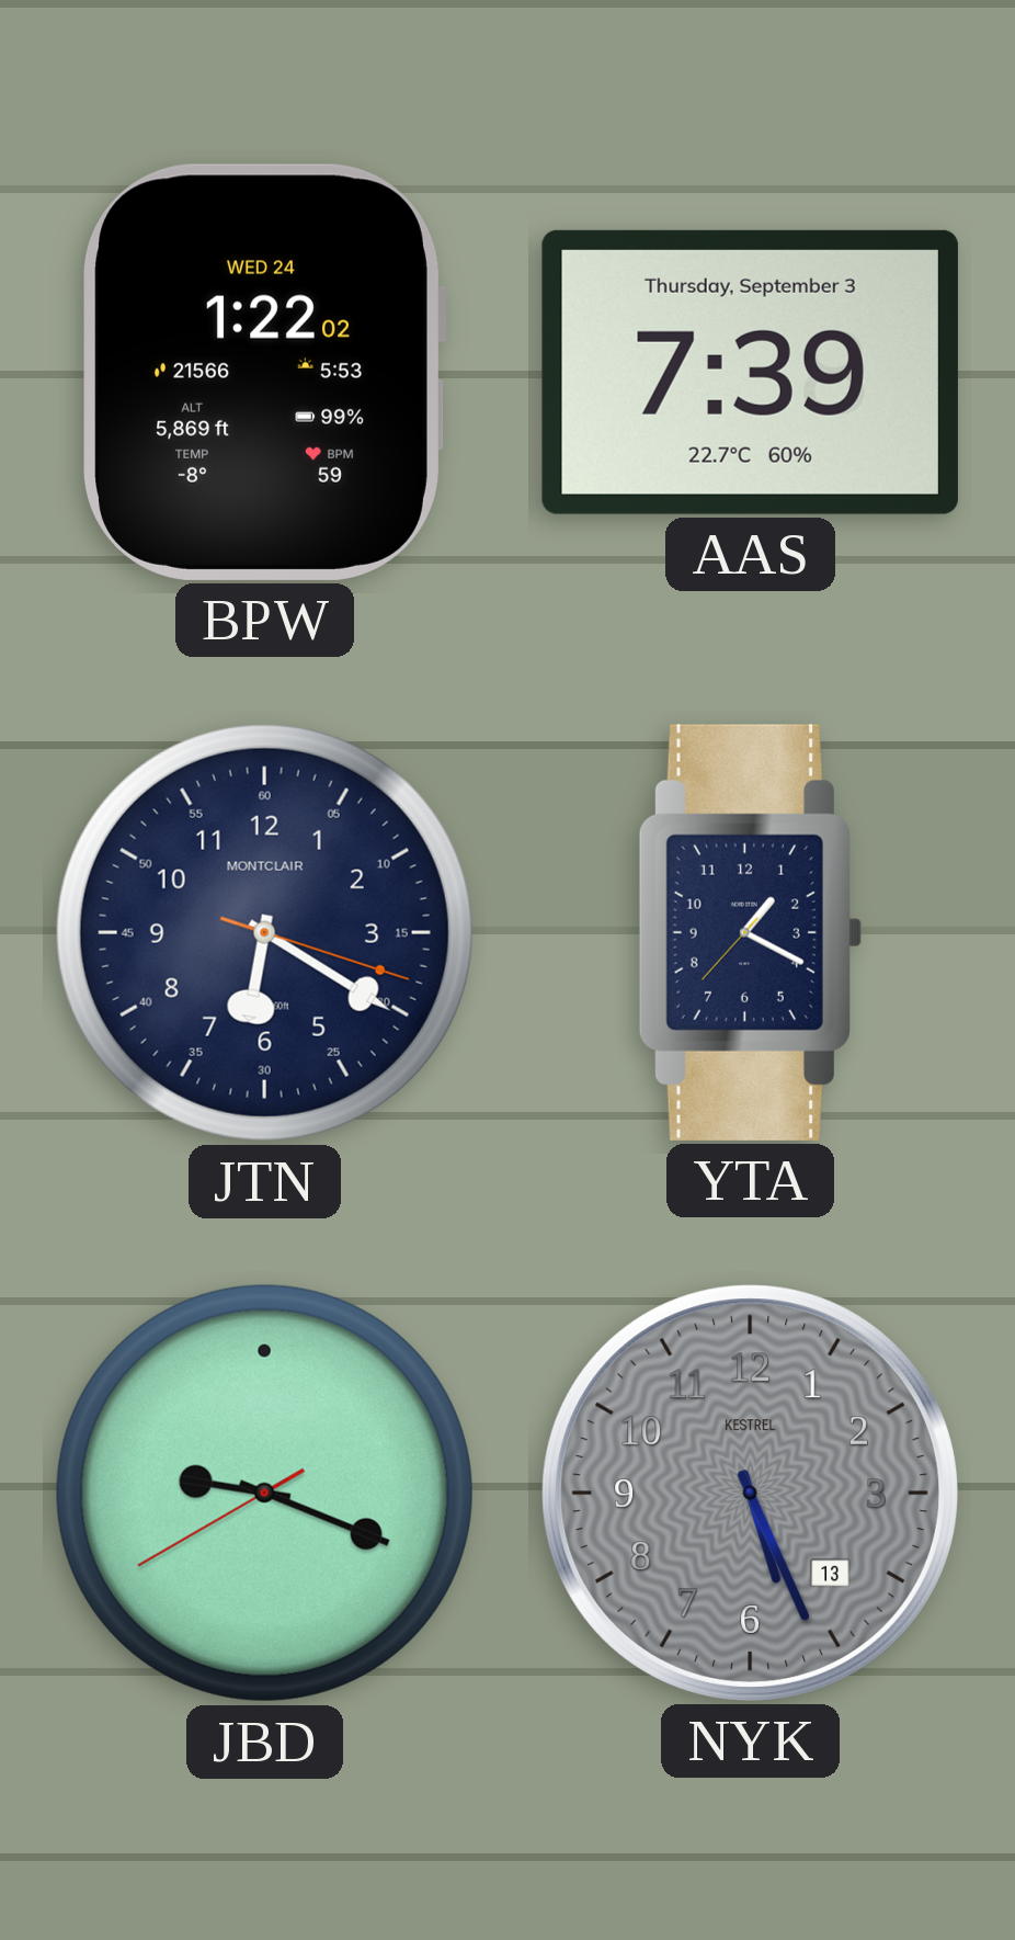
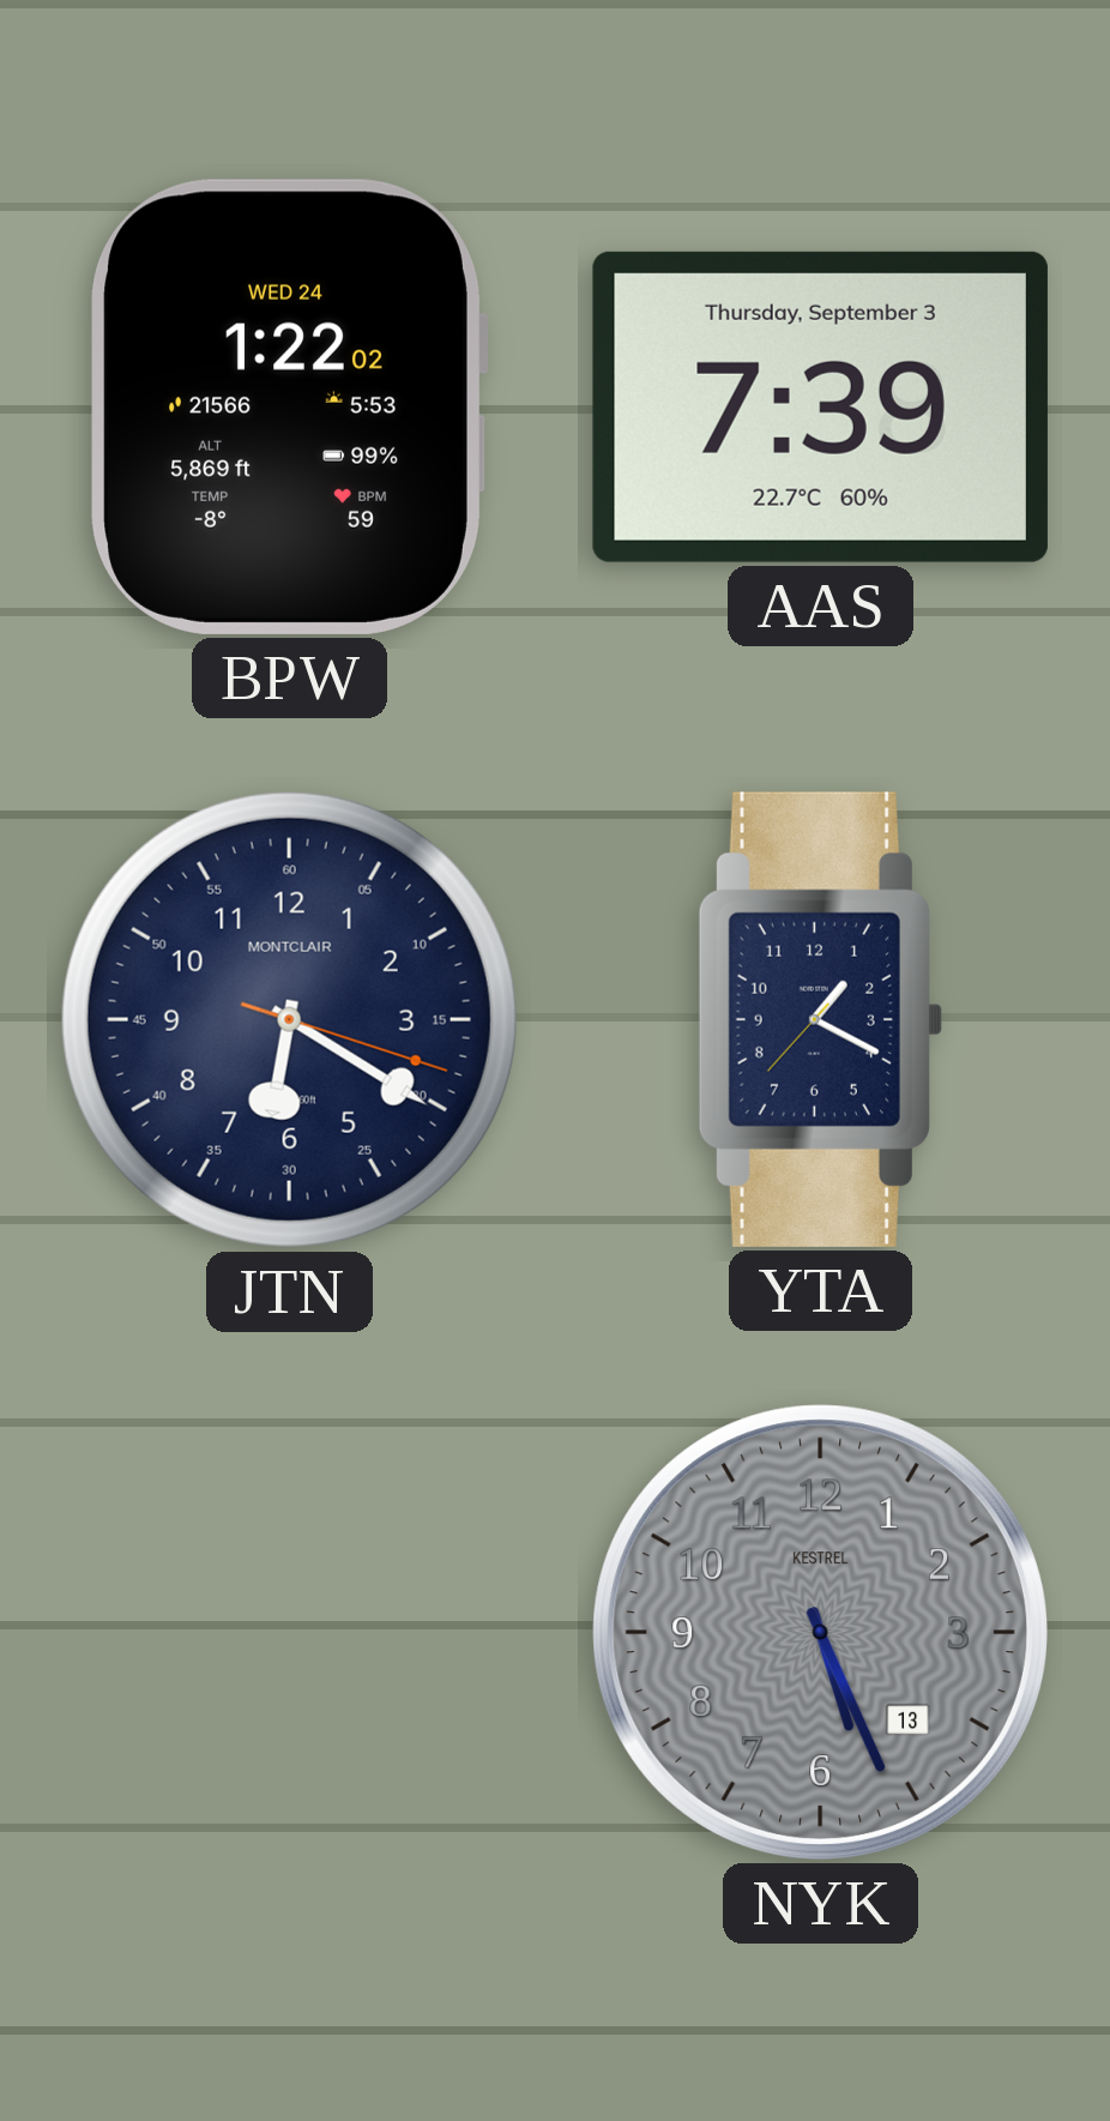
JBD: 9:18 -> none
